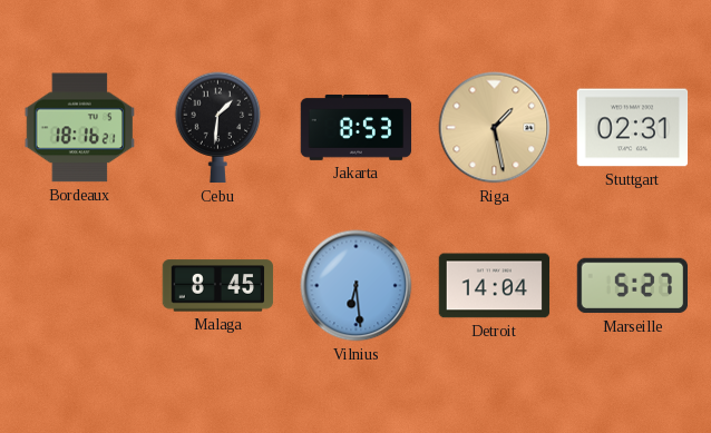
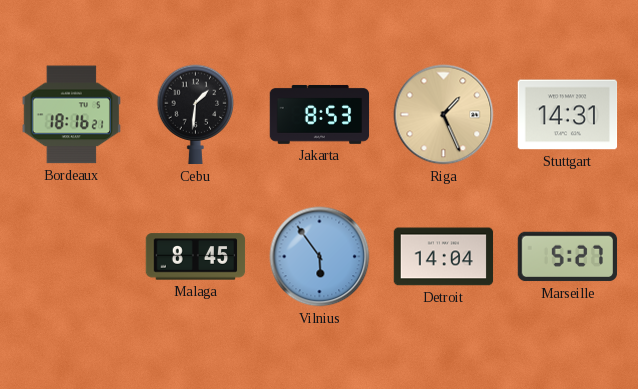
Riga: 1:28 -> 1:26
Stuttgart: 02:31 -> 14:31
Vilnius: 6:29 -> 5:54
